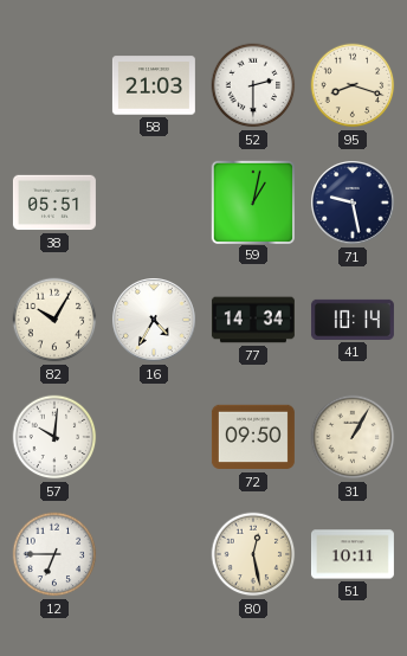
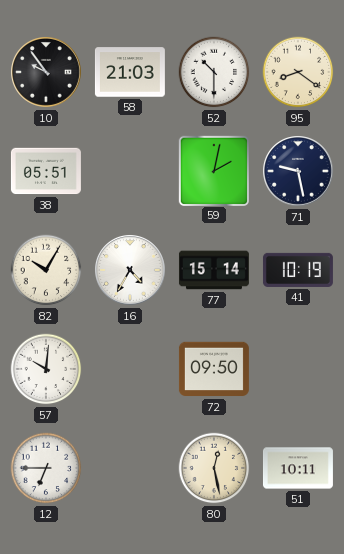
10: none -> 9:54
52: 2:30 -> 10:30
95: 8:18 -> 8:21
59: 1:02 -> 2:02
77: 14:34 -> 15:14
41: 10:14 -> 10:19
31: 1:05 -> none
